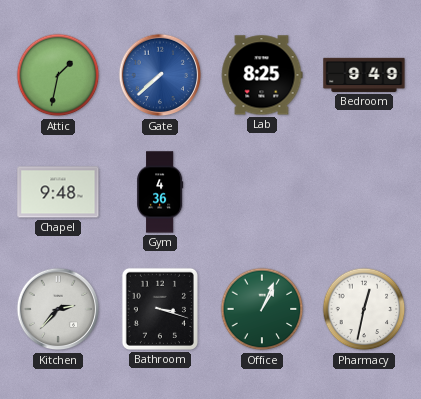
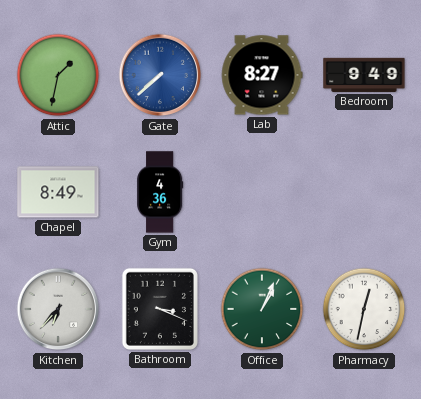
Lab: 8:25 -> 8:27
Chapel: 9:48 -> 8:49
Kitchen: 2:37 -> 6:37
Bathroom: 3:18 -> 3:19
